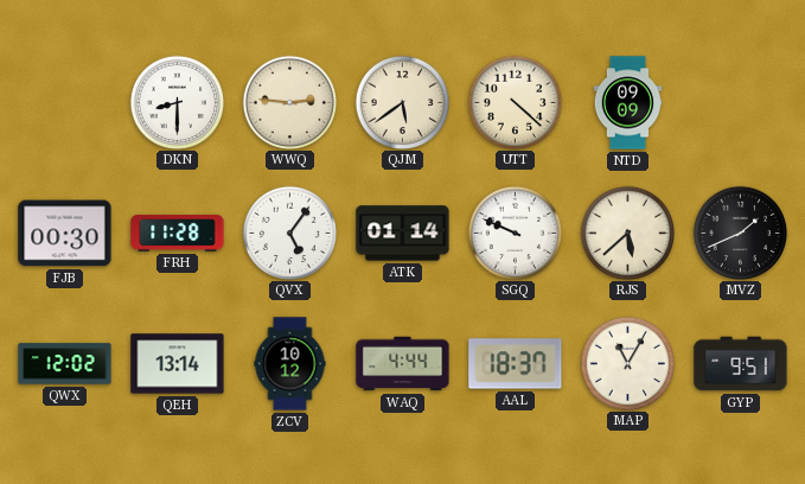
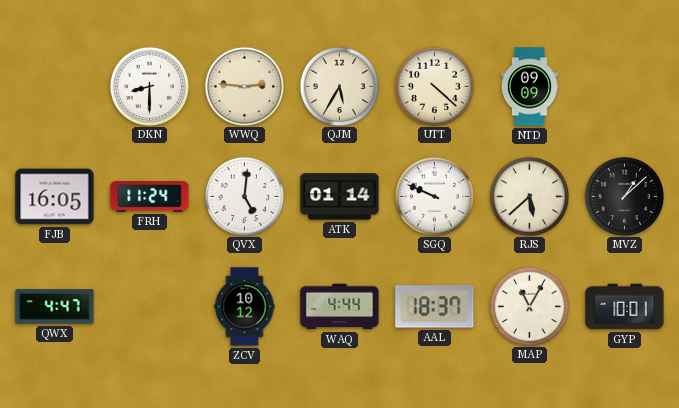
QJM: 5:39 -> 5:35
FJB: 00:30 -> 16:05
FRH: 11:28 -> 11:24
QVX: 5:06 -> 5:01
MVZ: 1:41 -> 1:08
QWX: 12:02 -> 4:47
QEH: 13:14 -> none
GYP: 9:51 -> 10:01
